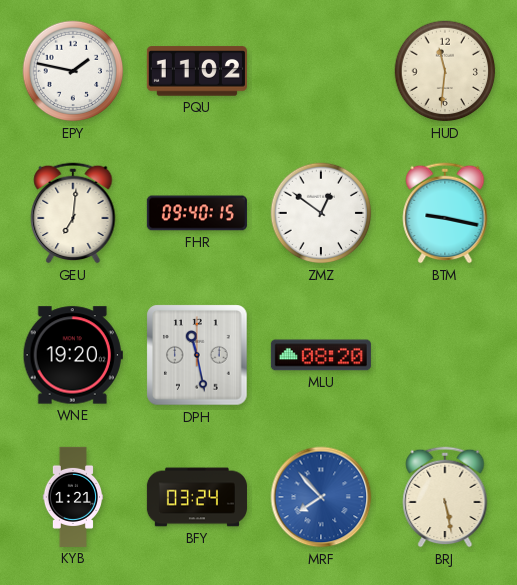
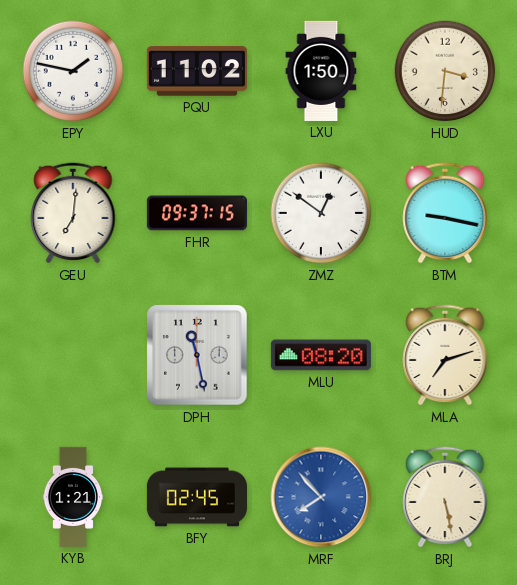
LXU: none -> 1:50
HUD: 11:31 -> 3:31
FHR: 09:40 -> 09:37
WNE: 19:20 -> none
MLA: none -> 7:12
BFY: 03:24 -> 02:45
